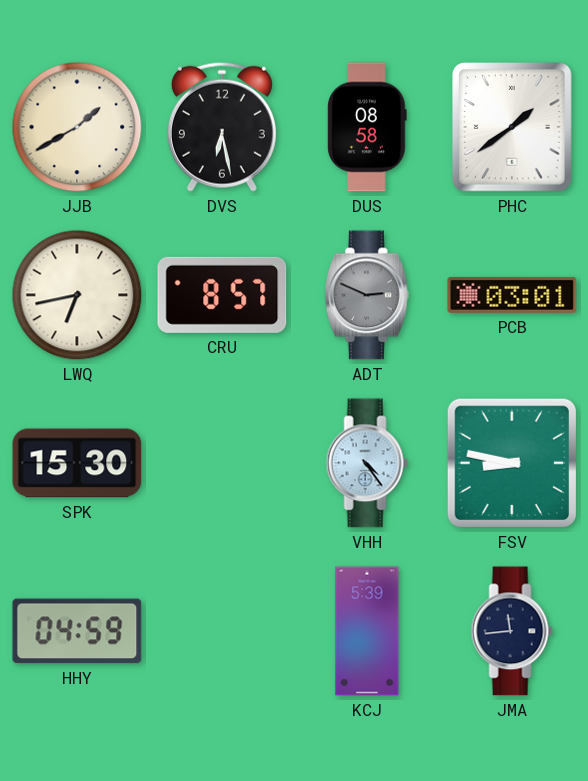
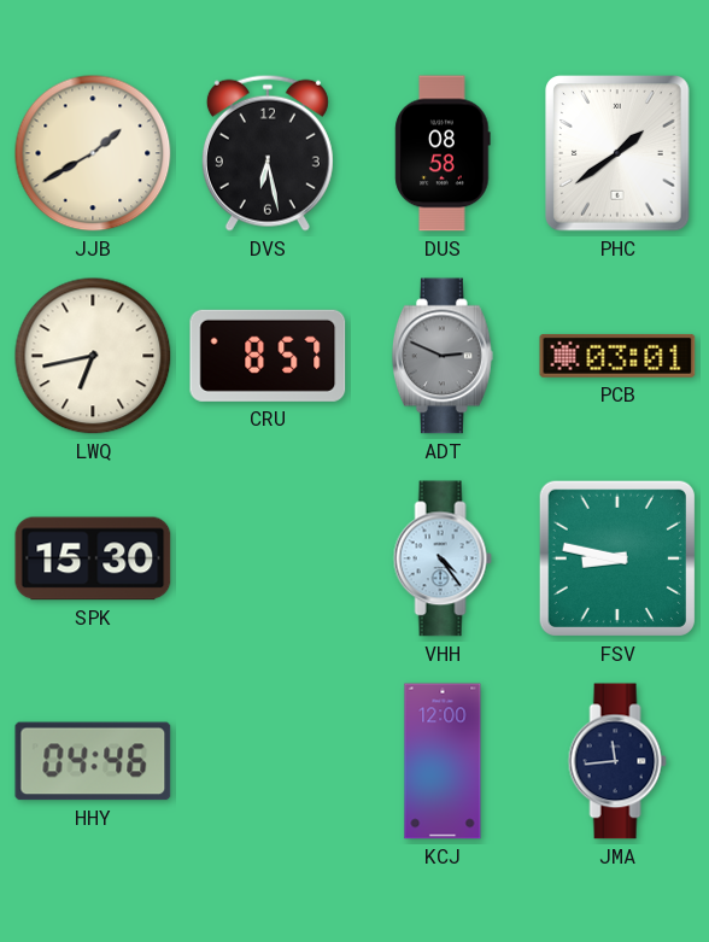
HHY: 04:59 -> 04:46
KCJ: 5:39 -> 12:00
